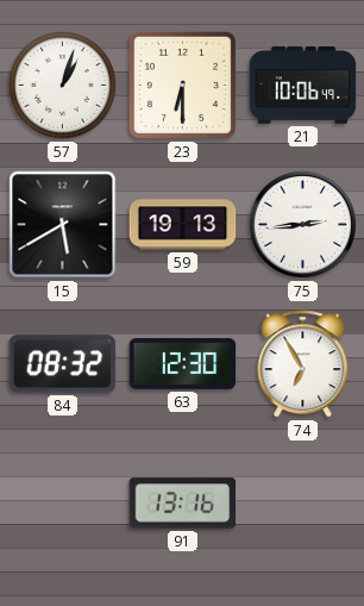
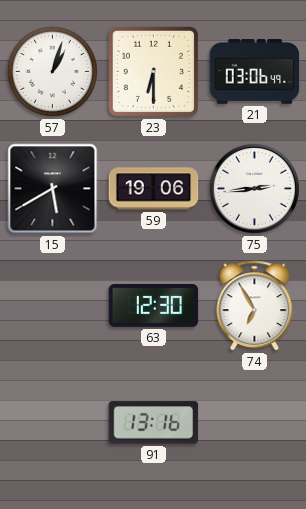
21: 10:06 -> 03:06
59: 19:13 -> 19:06
84: 08:32 -> none
